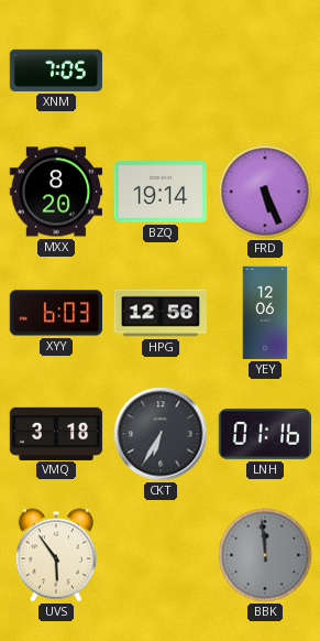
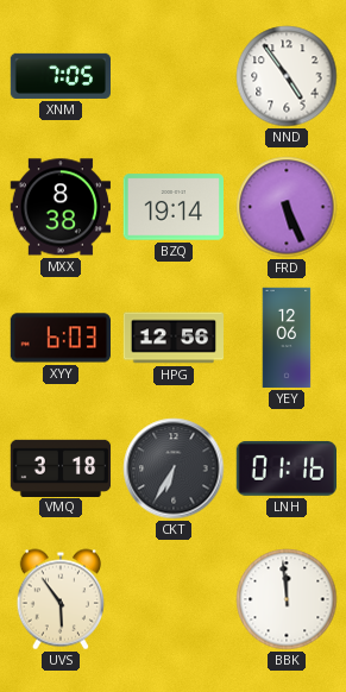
NND: none -> 4:54
MXX: 8:20 -> 8:38
BBK dial: grey -> white
